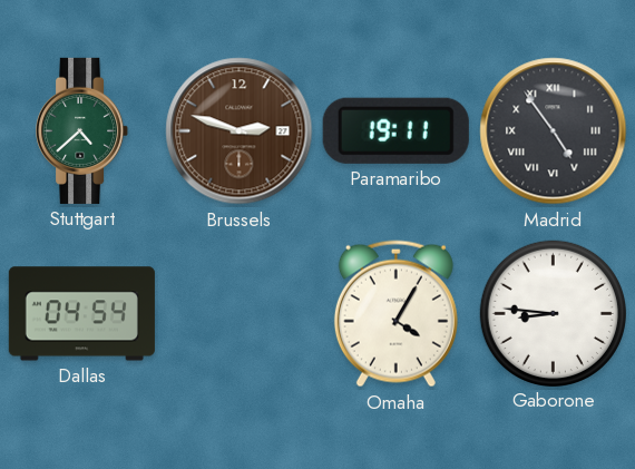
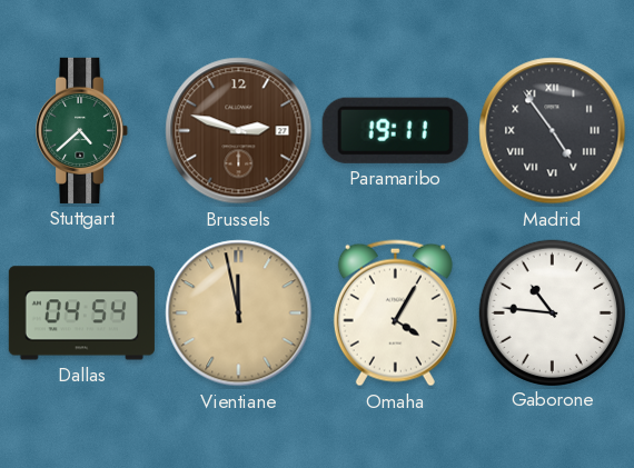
Vientiane: none -> 11:58
Gaborone: 8:46 -> 10:46
